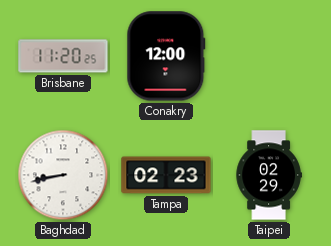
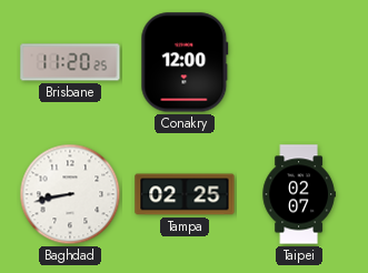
Tampa: 02:23 -> 02:25
Taipei: 02:29 -> 02:07
